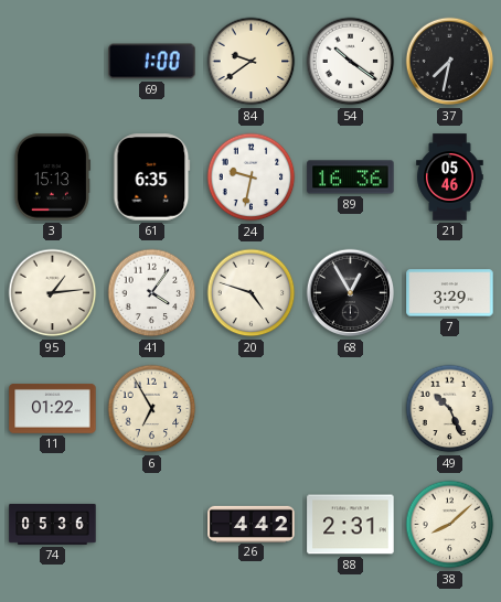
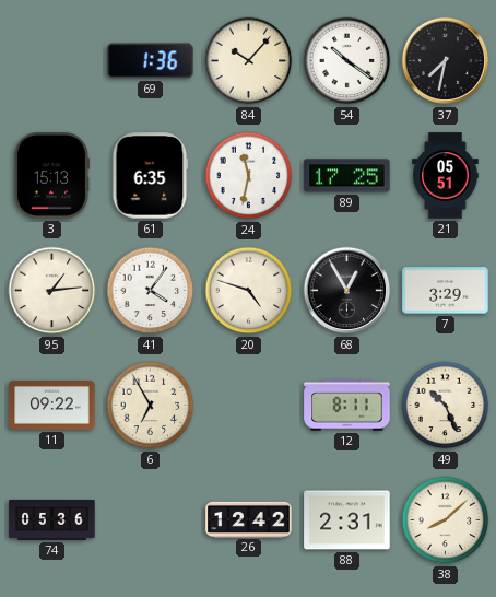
69: 1:00 -> 1:36
84: 9:39 -> 10:07
24: 9:32 -> 11:32
89: 16:36 -> 17:25
21: 05:46 -> 05:51
11: 01:22 -> 09:22
12: none -> 8:11
26: 4:42 -> 12:42
